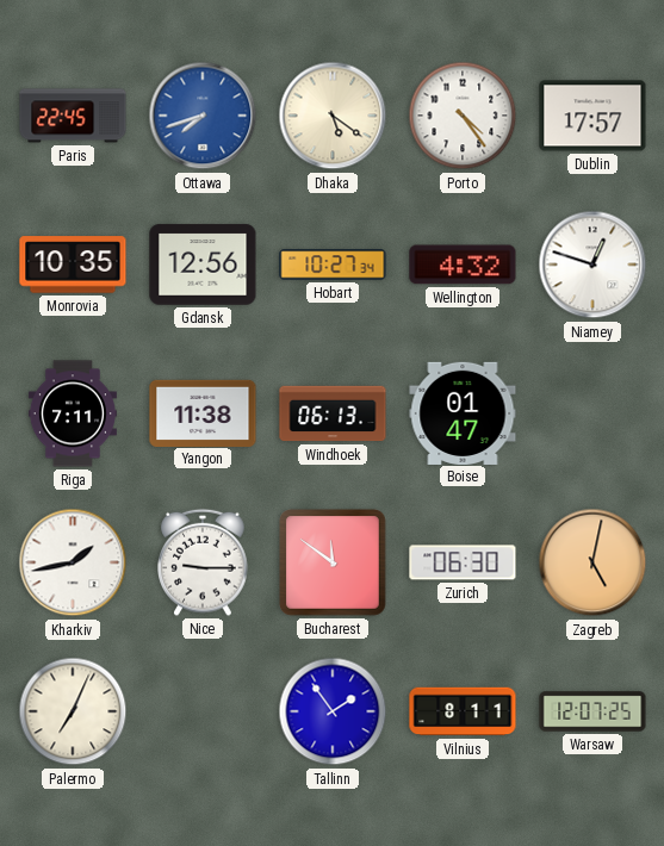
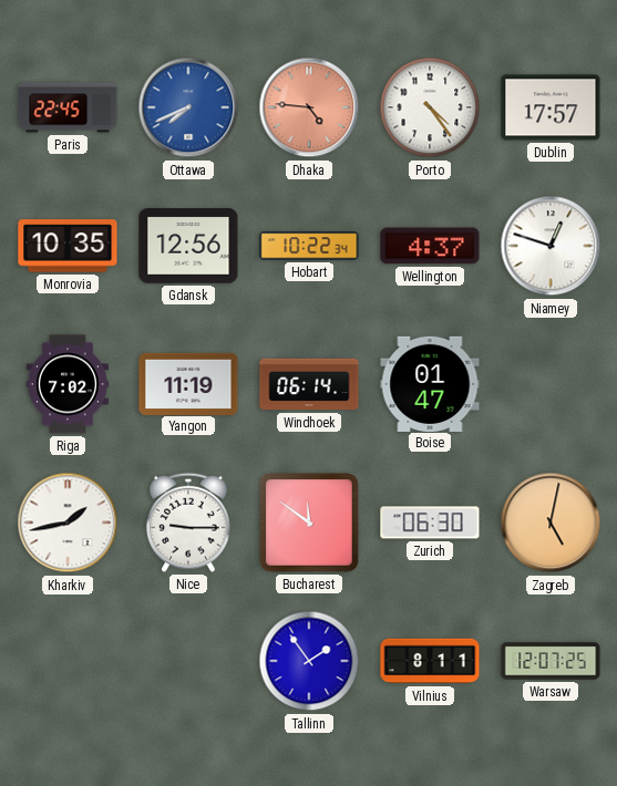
Ottawa: 7:42 -> 7:41
Dhaka: 5:21 -> 4:46
Dhaka dial: cream -> salmon
Hobart: 10:27 -> 10:22
Wellington: 4:32 -> 4:37
Riga: 7:11 -> 7:02
Yangon: 11:38 -> 11:19
Windhoek: 06:13 -> 06:14
Palermo: 7:04 -> none
